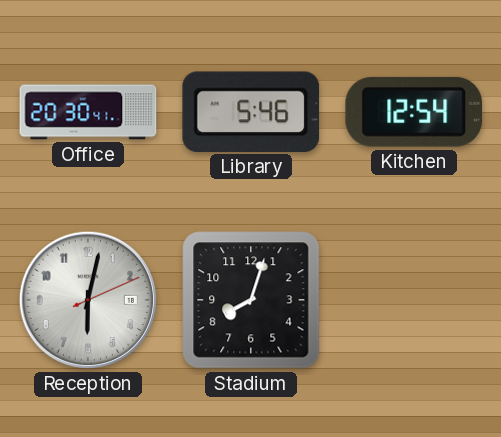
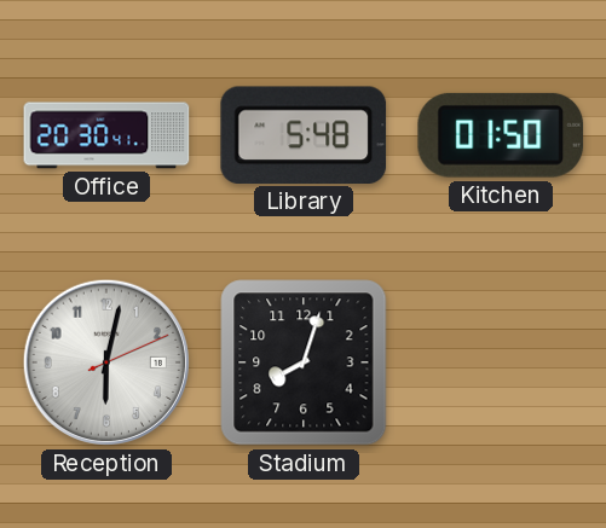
Library: 5:46 -> 5:48
Kitchen: 12:54 -> 01:50
